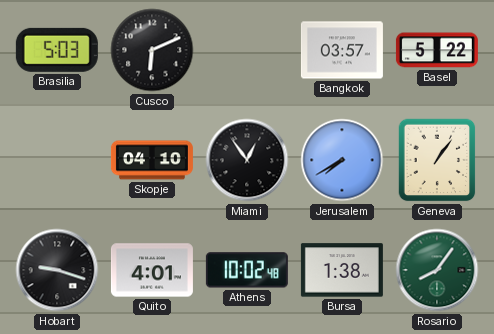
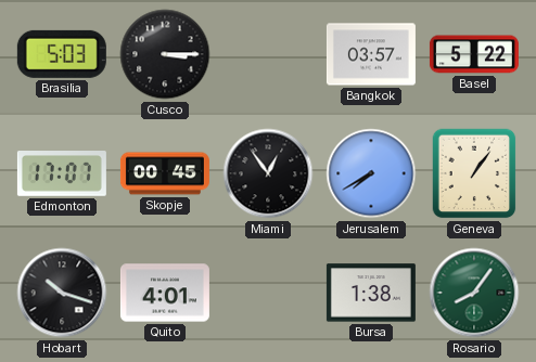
Cusco: 6:11 -> 3:15
Edmonton: none -> 17:07
Skopje: 04:10 -> 00:45
Hobart: 9:18 -> 10:18
Athens: 10:02 -> none
